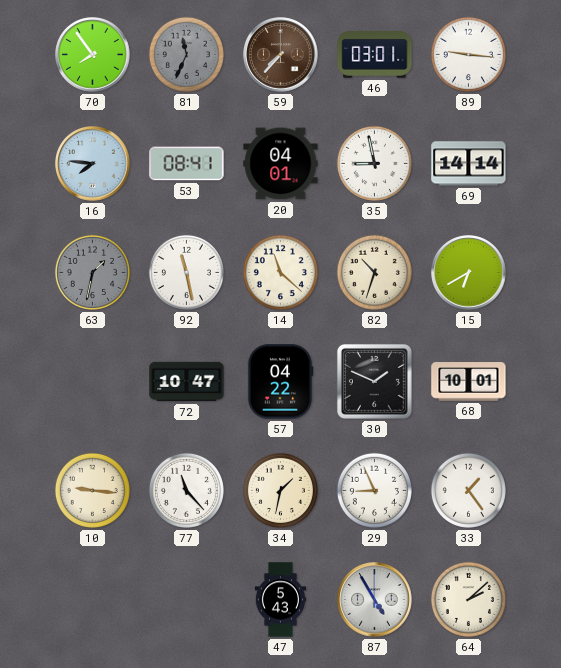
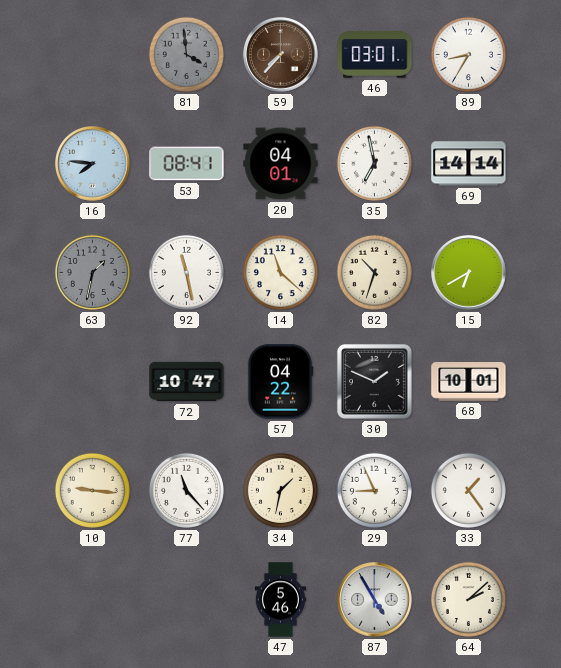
70: 7:54 -> none
81: 11:34 -> 3:59
89: 9:16 -> 8:35
35: 8:58 -> 6:58
47: 5:43 -> 5:46
